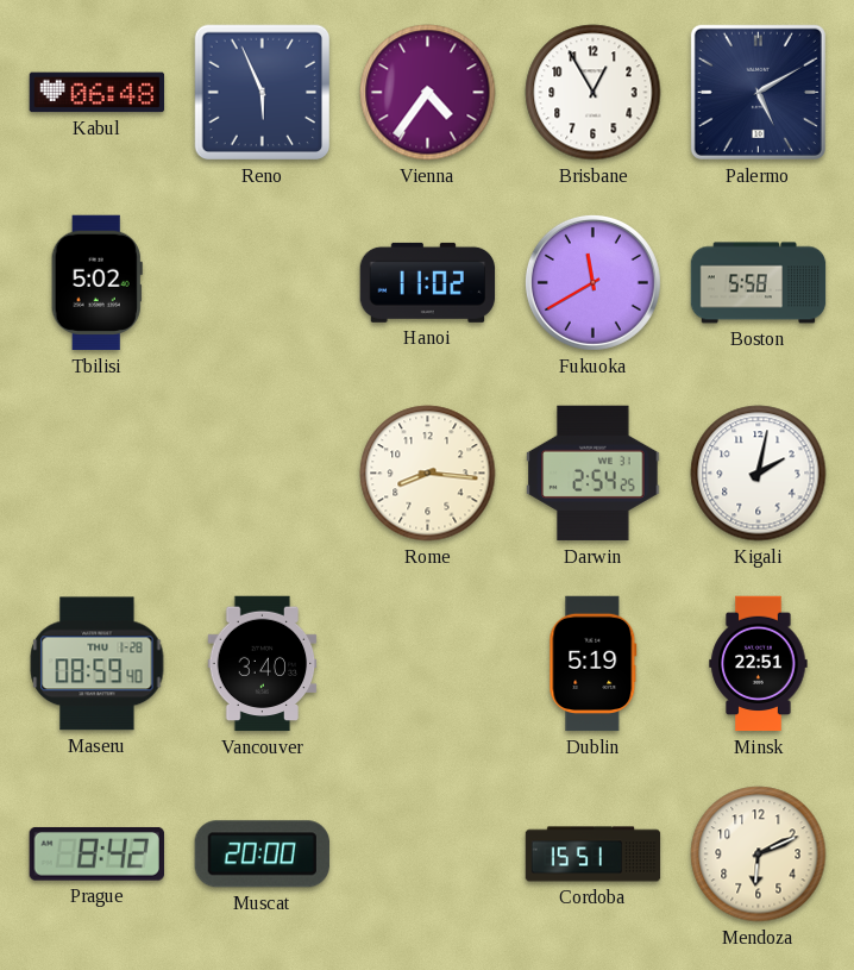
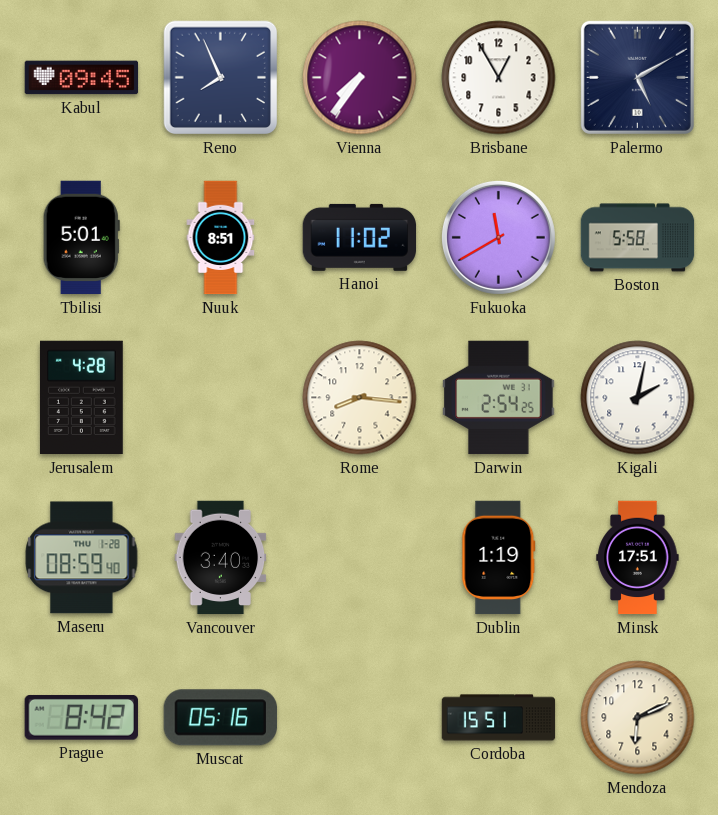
Kabul: 06:48 -> 09:45
Reno: 5:56 -> 7:56
Vienna: 4:36 -> 7:36
Tbilisi: 5:02 -> 5:01
Nuuk: none -> 8:51
Jerusalem: none -> 4:28
Dublin: 5:19 -> 1:19
Minsk: 22:51 -> 17:51
Muscat: 20:00 -> 05:16
